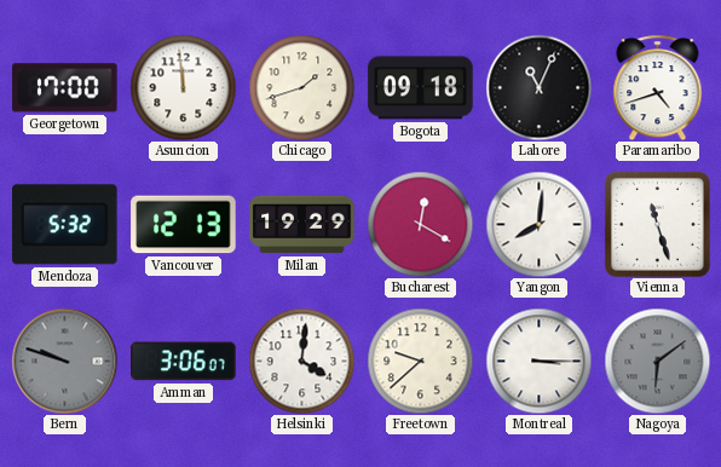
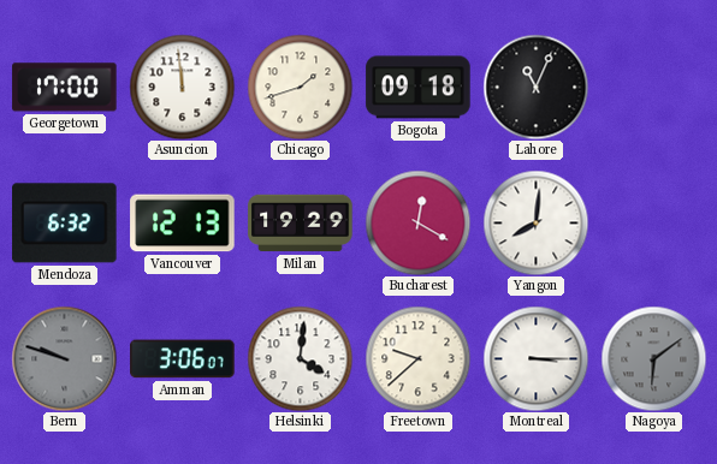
Paramaribo: 4:42 -> none
Mendoza: 5:32 -> 6:32
Vienna: 11:27 -> none
